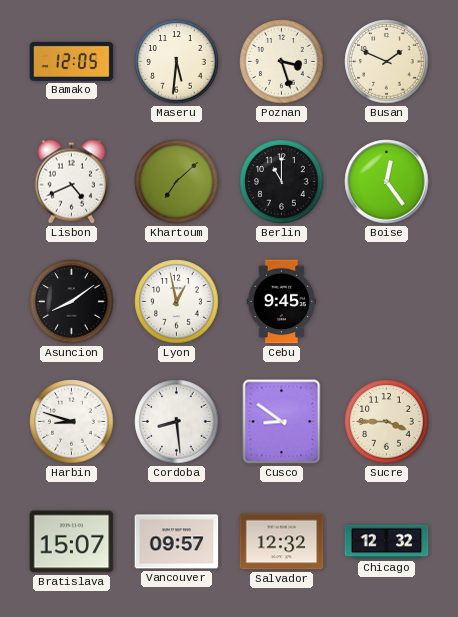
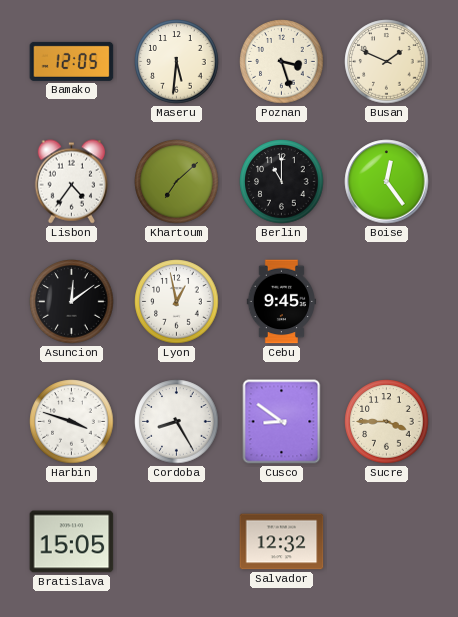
Lisbon: 4:41 -> 4:36
Asuncion: 8:09 -> 12:09
Harbin: 8:48 -> 3:48
Cordoba: 8:29 -> 8:25
Bratislava: 15:07 -> 15:05
Vancouver: 09:57 -> none
Chicago: 12:32 -> none
